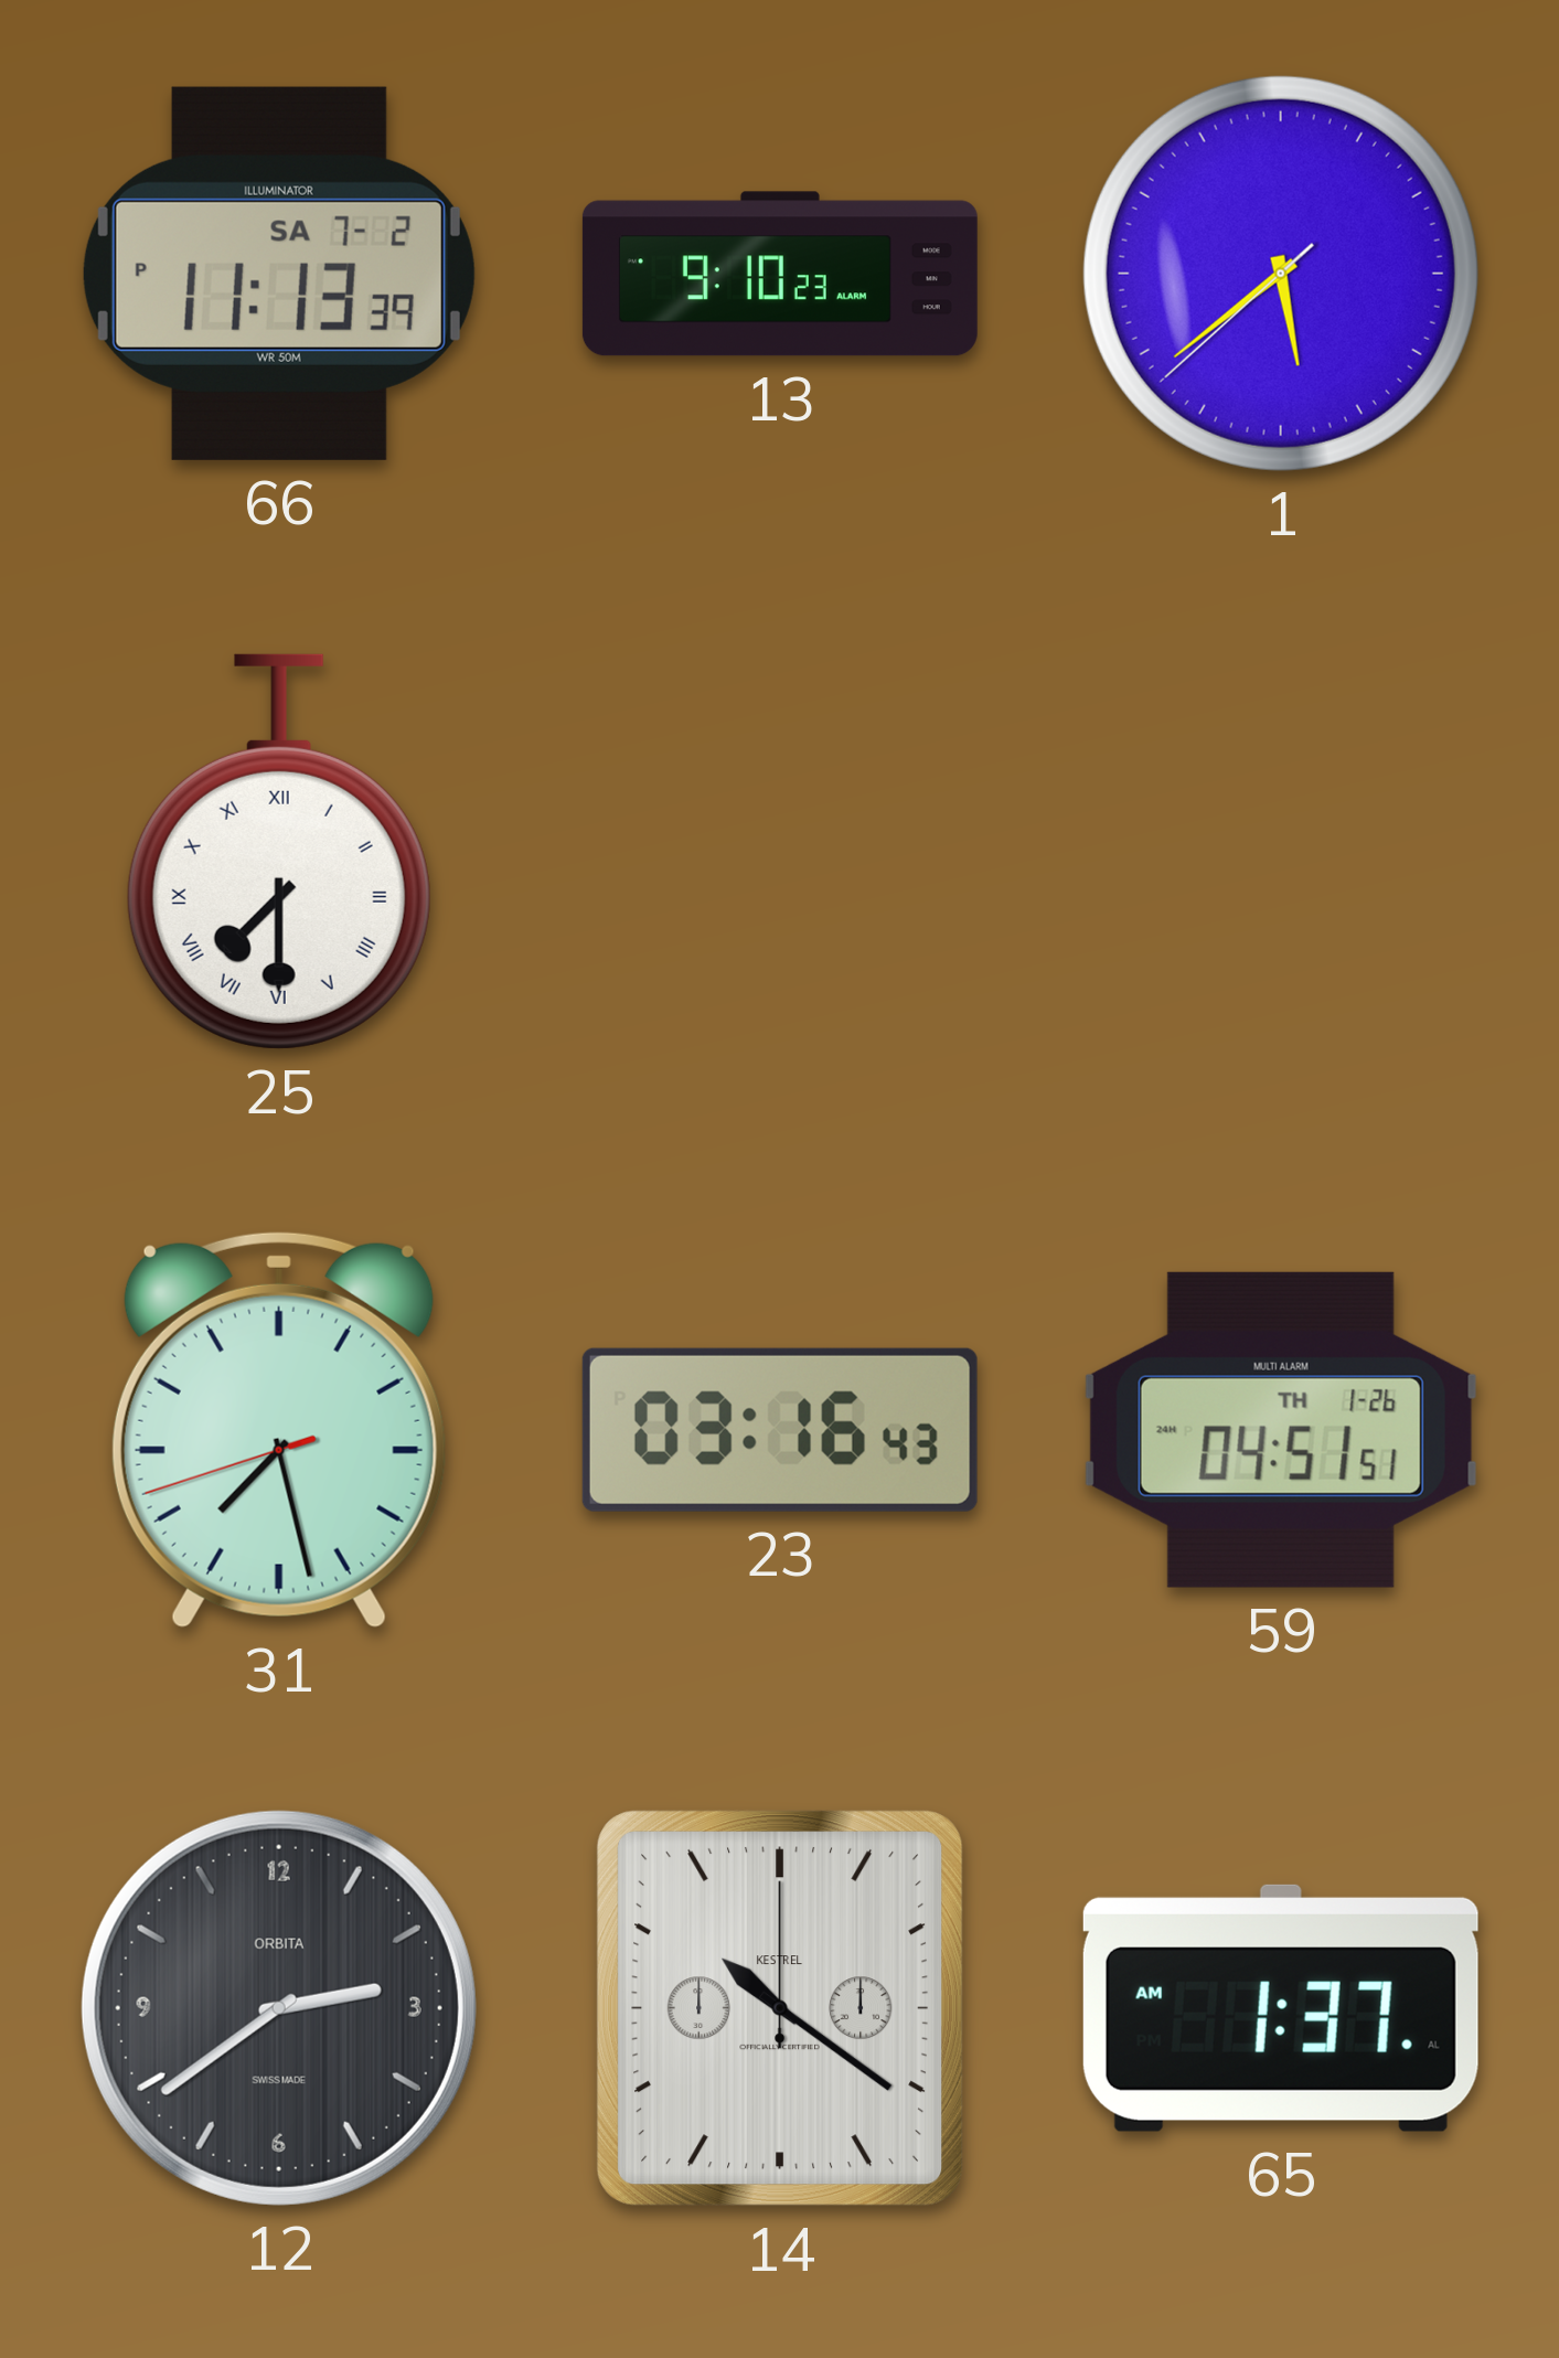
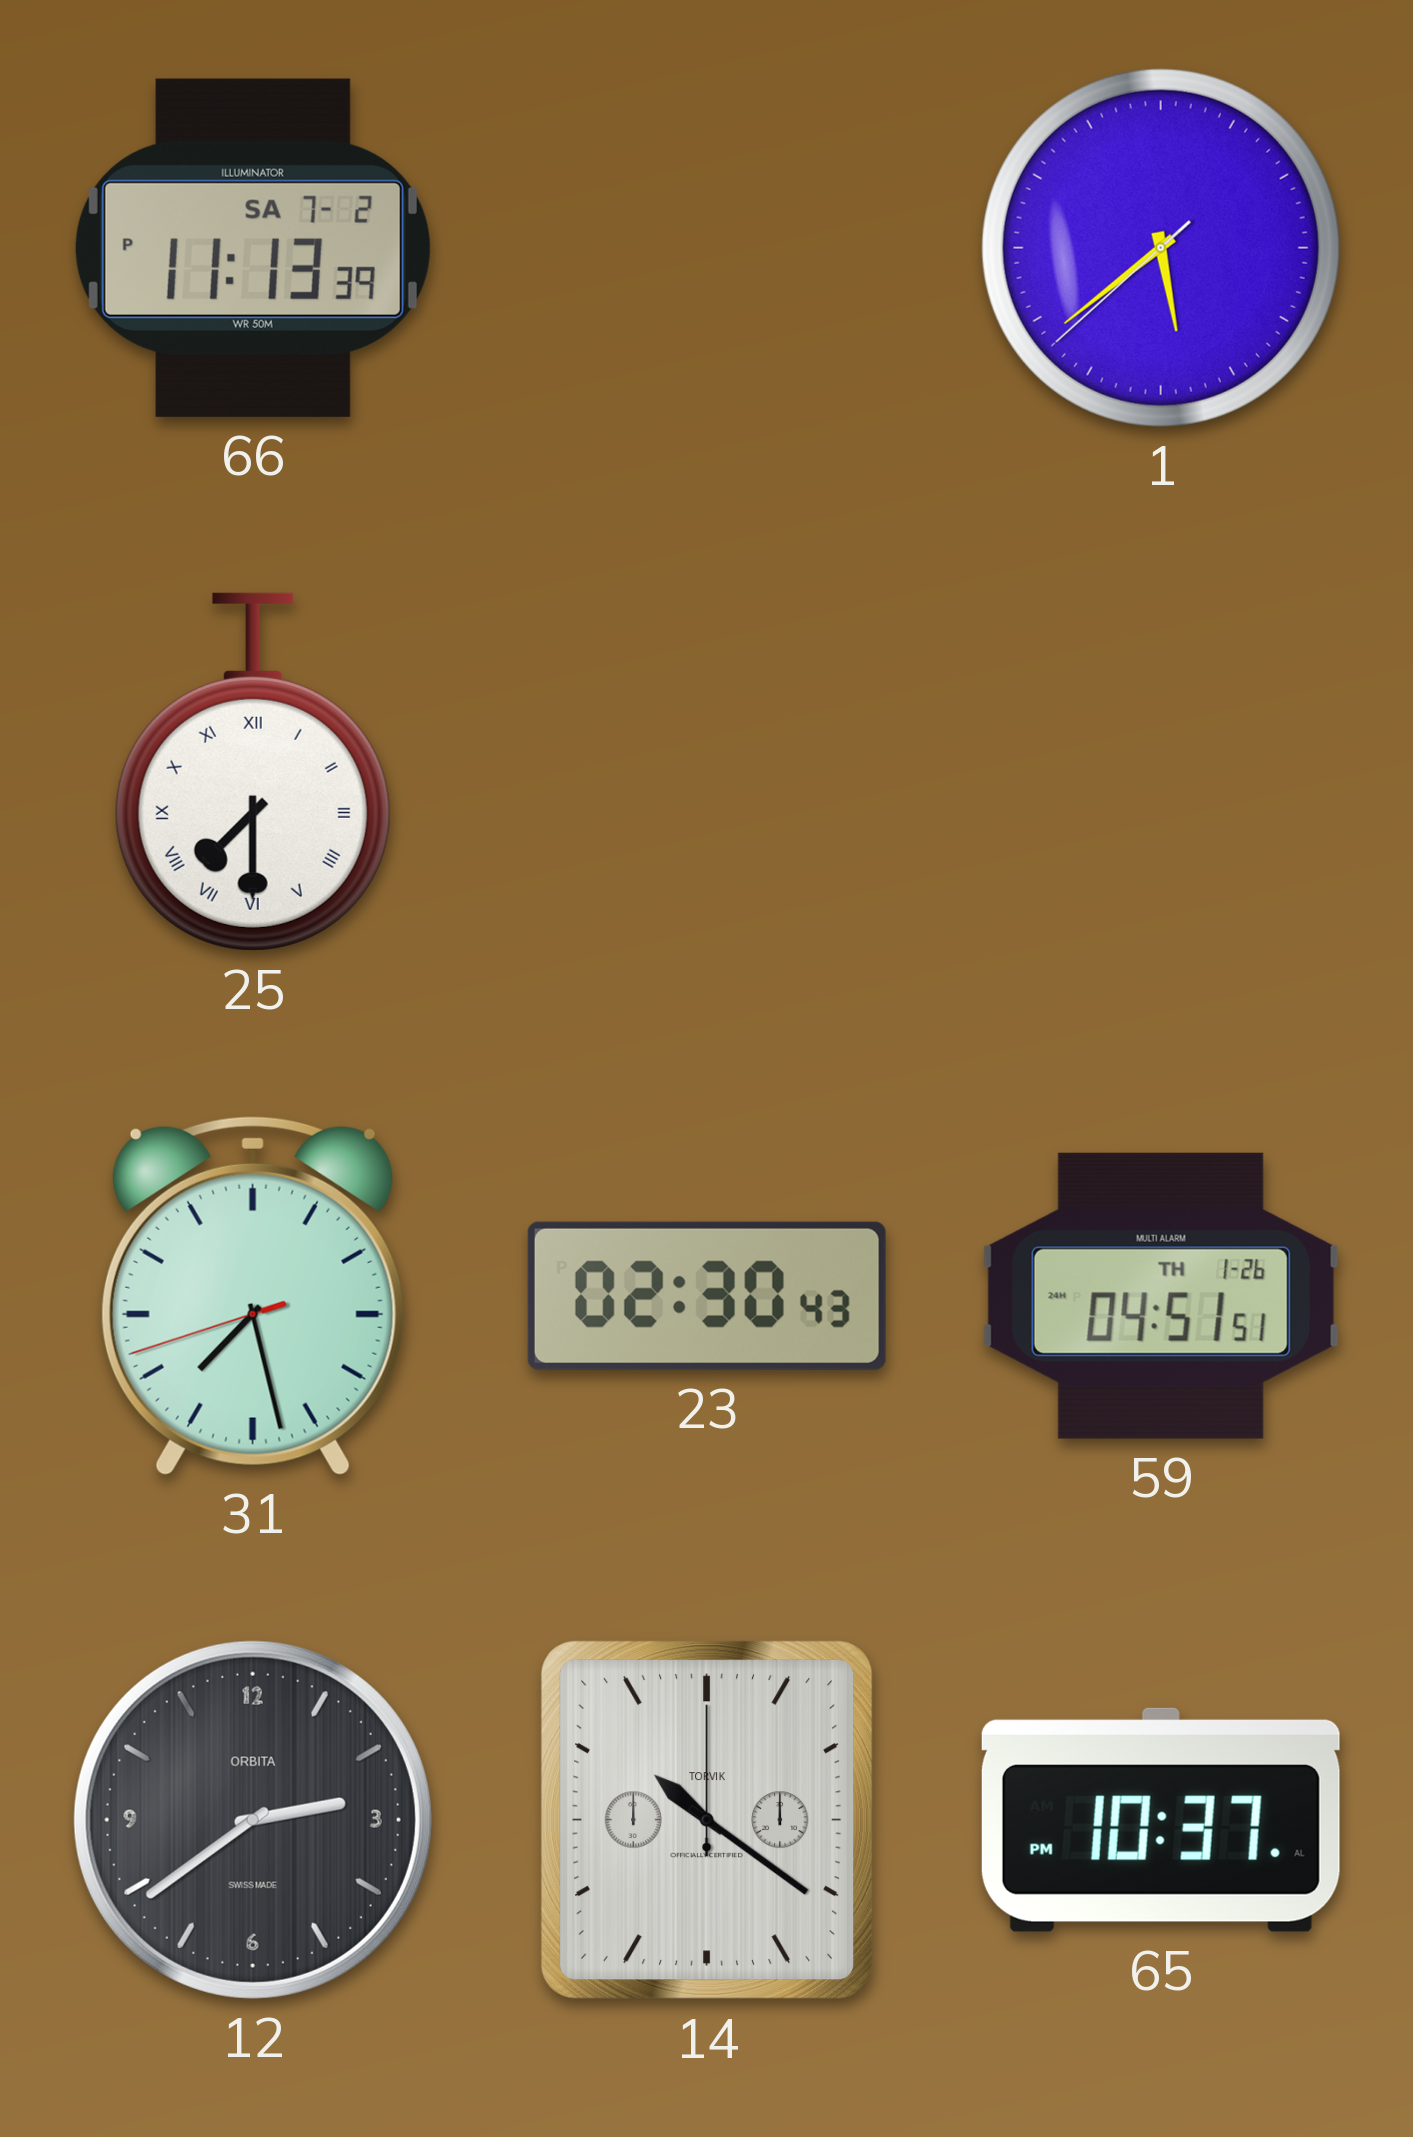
13: 9:10 -> none
23: 03:16 -> 02:30
14 brand: KESTREL -> TORVIK
65: 1:37 -> 10:37
